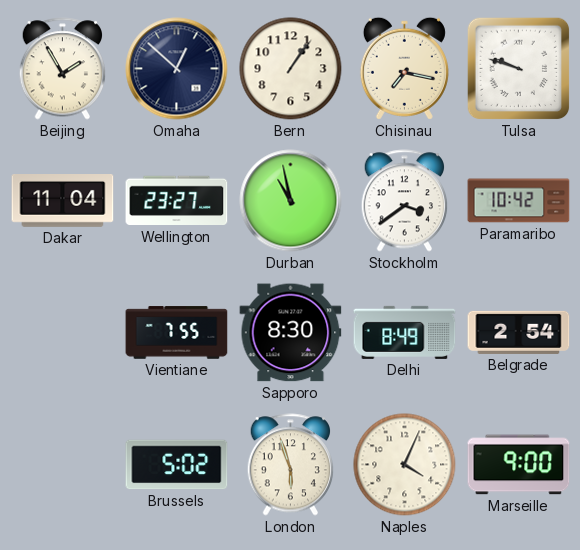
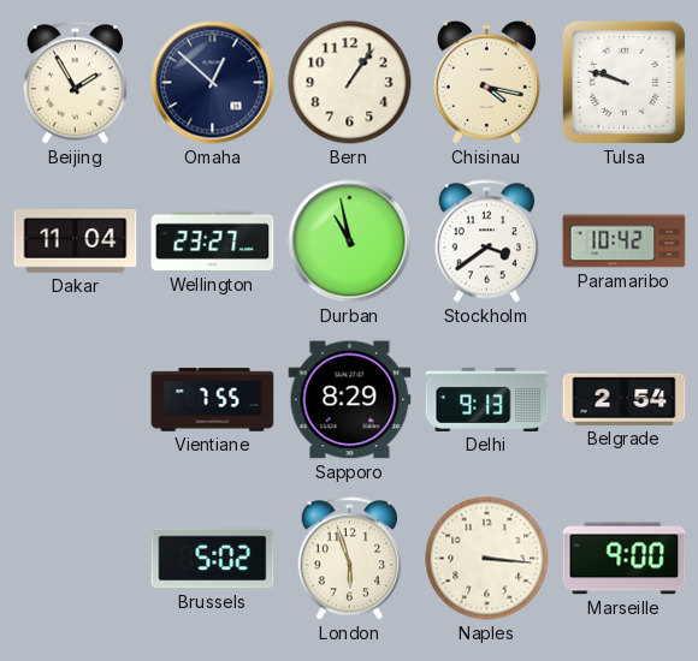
Chisinau: 7:17 -> 4:17
Sapporo: 8:30 -> 8:29
Delhi: 8:49 -> 9:13
Naples: 4:04 -> 3:16
